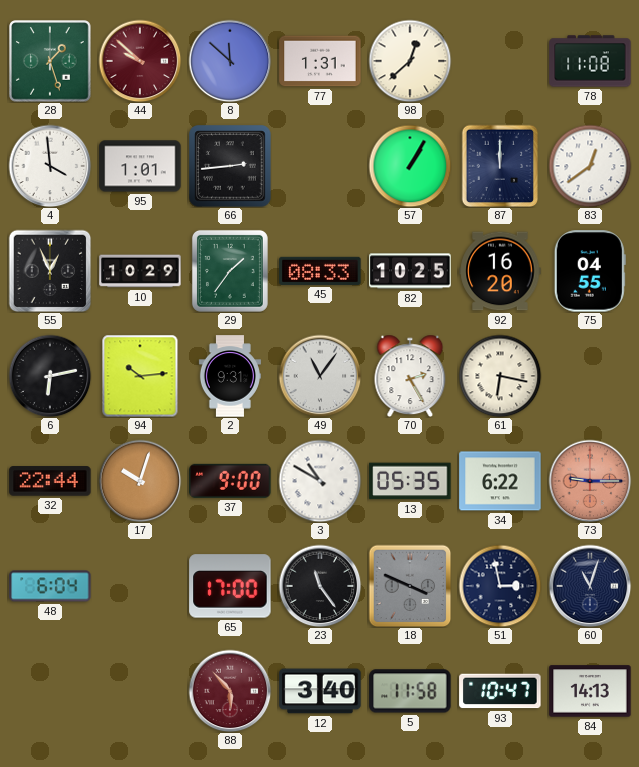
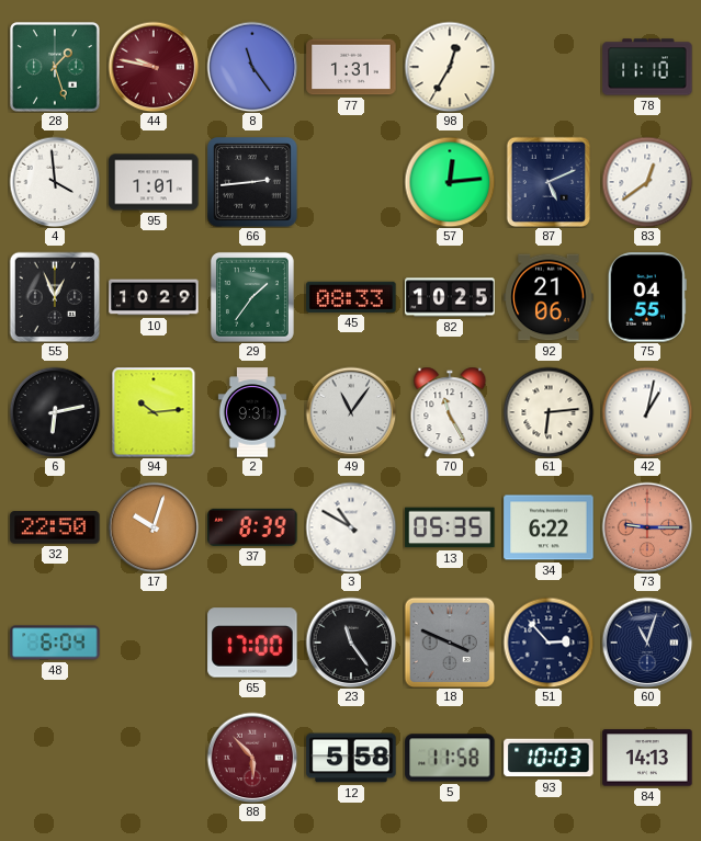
44: 9:52 -> 9:47
8: 11:52 -> 11:24
98: 12:38 -> 12:35
78: 11:08 -> 11:10
57: 1:05 -> 12:14
87: 12:00 -> 5:11
92: 16:20 -> 21:06
70: 2:25 -> 11:25
61: 6:17 -> 6:14
42: none -> 1:02
32: 22:44 -> 22:50
37: 9:00 -> 8:39
51: 2:58 -> 2:53
12: 3:40 -> 5:58
93: 10:47 -> 10:03
